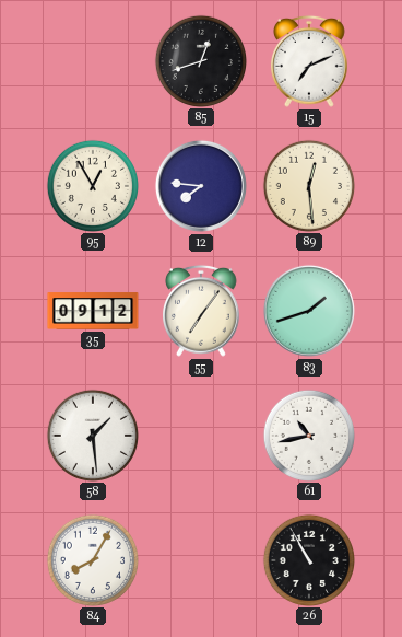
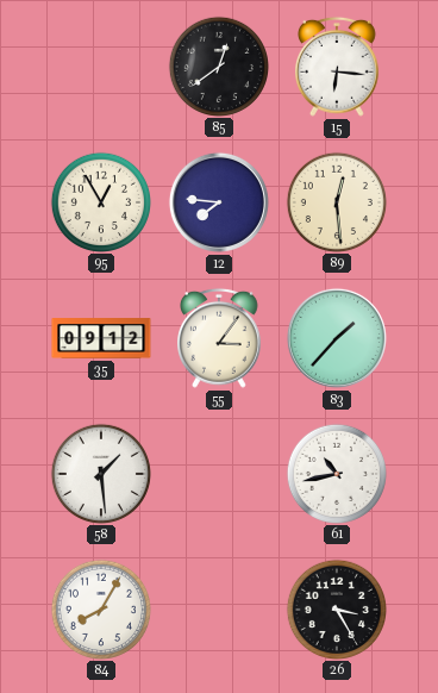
85: 12:42 -> 12:39
15: 7:11 -> 6:16
55: 7:06 -> 3:06
83: 1:42 -> 1:37
26: 10:55 -> 3:25
